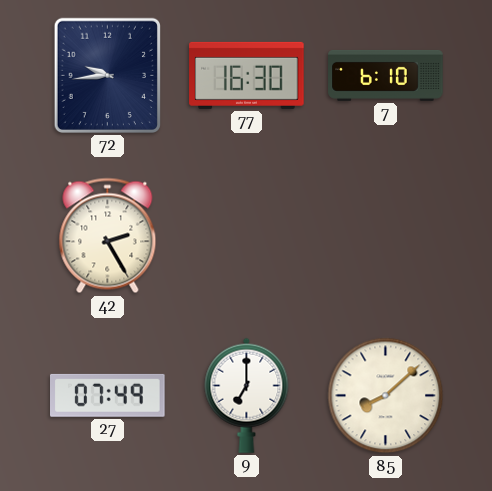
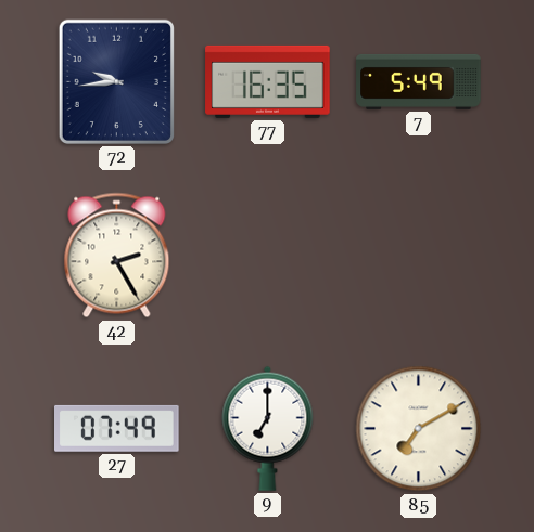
77: 16:30 -> 16:35
7: 6:10 -> 5:49
85: 8:08 -> 7:10
